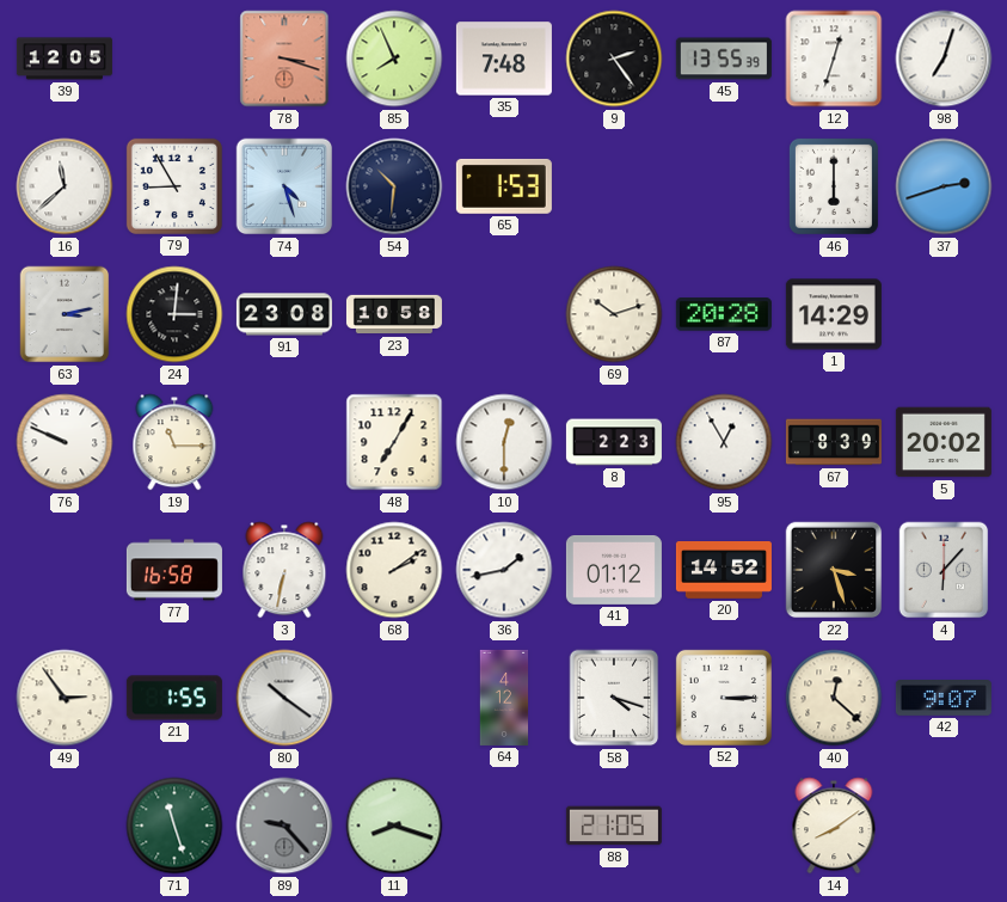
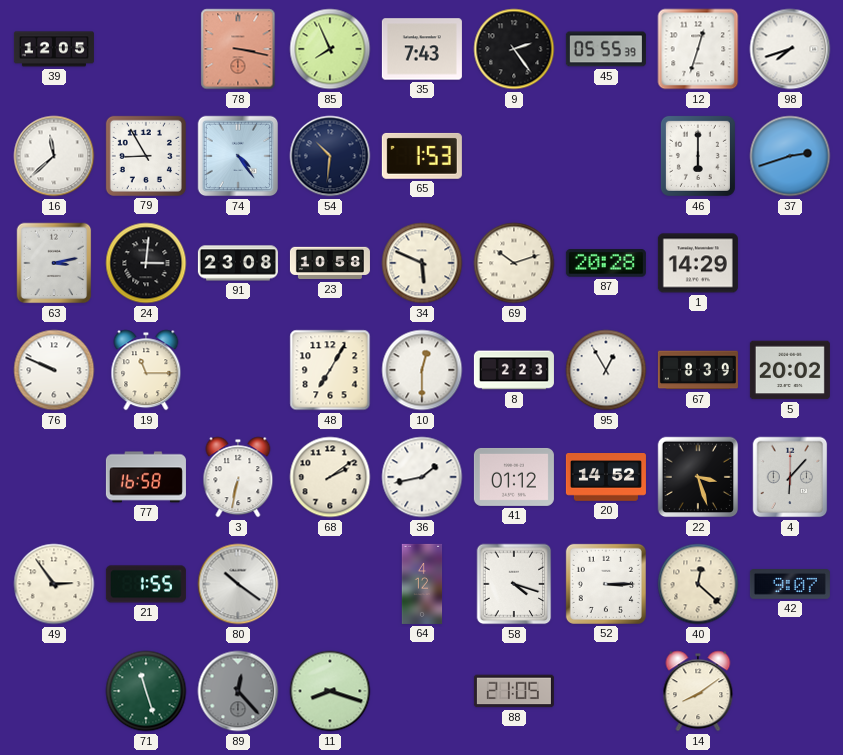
78: 3:18 -> 3:17
35: 7:48 -> 7:43
45: 13:55 -> 05:55
98: 7:03 -> 7:42
74: 4:27 -> 4:24
34: none -> 5:49
89: 9:23 -> 12:23
